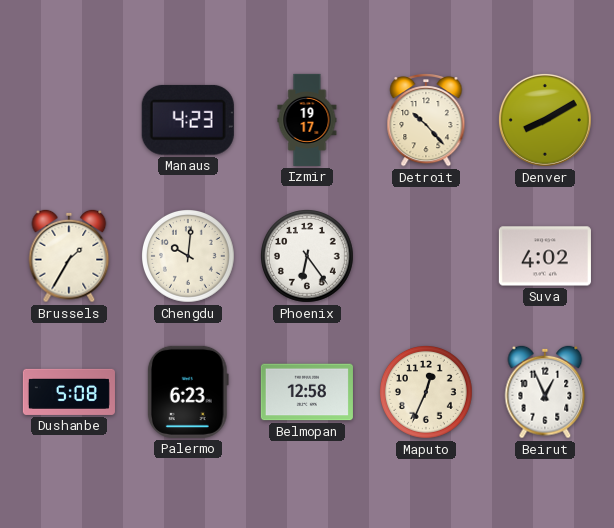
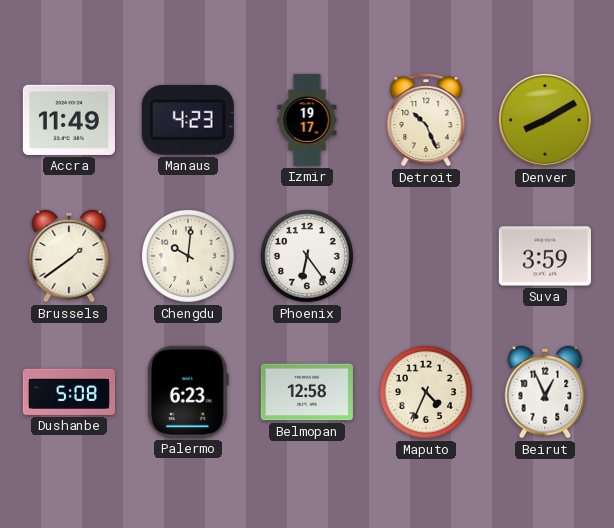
Accra: none -> 11:49
Detroit: 10:23 -> 10:26
Brussels: 1:35 -> 1:39
Suva: 4:02 -> 3:59
Maputo: 12:34 -> 4:34
